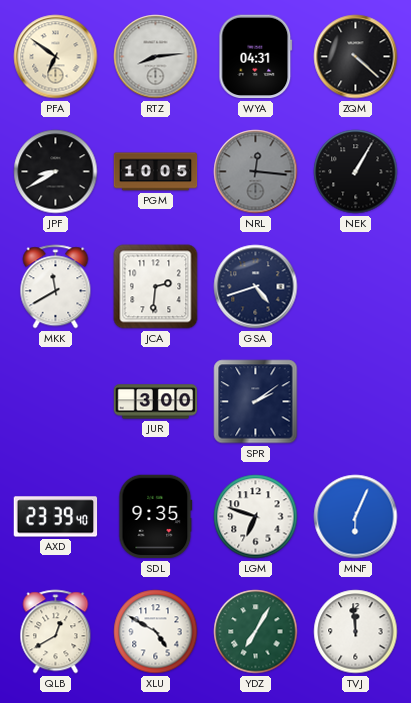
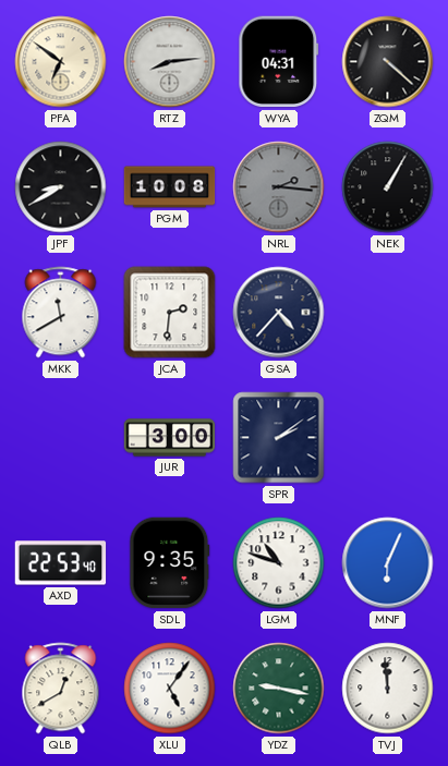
PGM: 10:05 -> 10:08
NRL: 12:16 -> 2:16
GSA: 4:42 -> 4:37
AXD: 23:39 -> 22:53
LGM: 6:48 -> 10:48
XLU: 4:50 -> 5:06
YDZ: 7:05 -> 9:17
